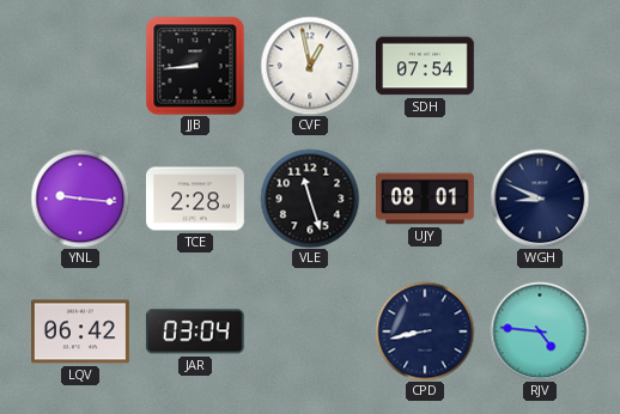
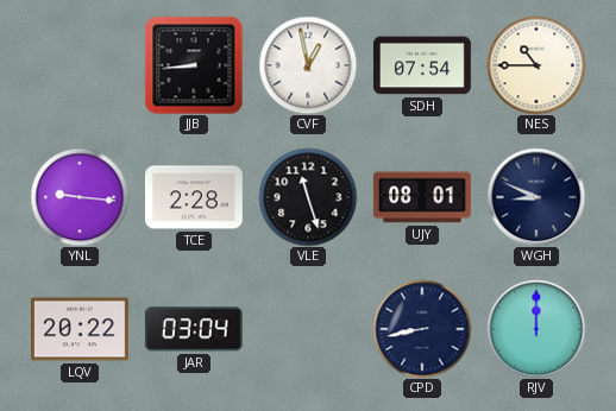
NES: none -> 10:45
LQV: 06:42 -> 20:22
RJV: 4:46 -> 12:00
